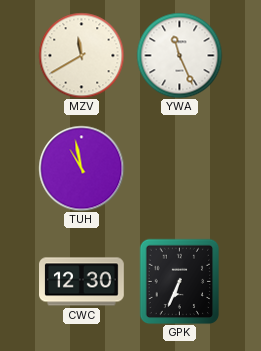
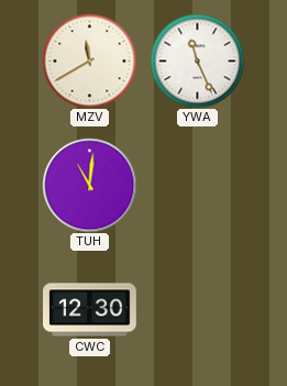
TUH: 10:58 -> 11:01
GPK: 6:34 -> none
